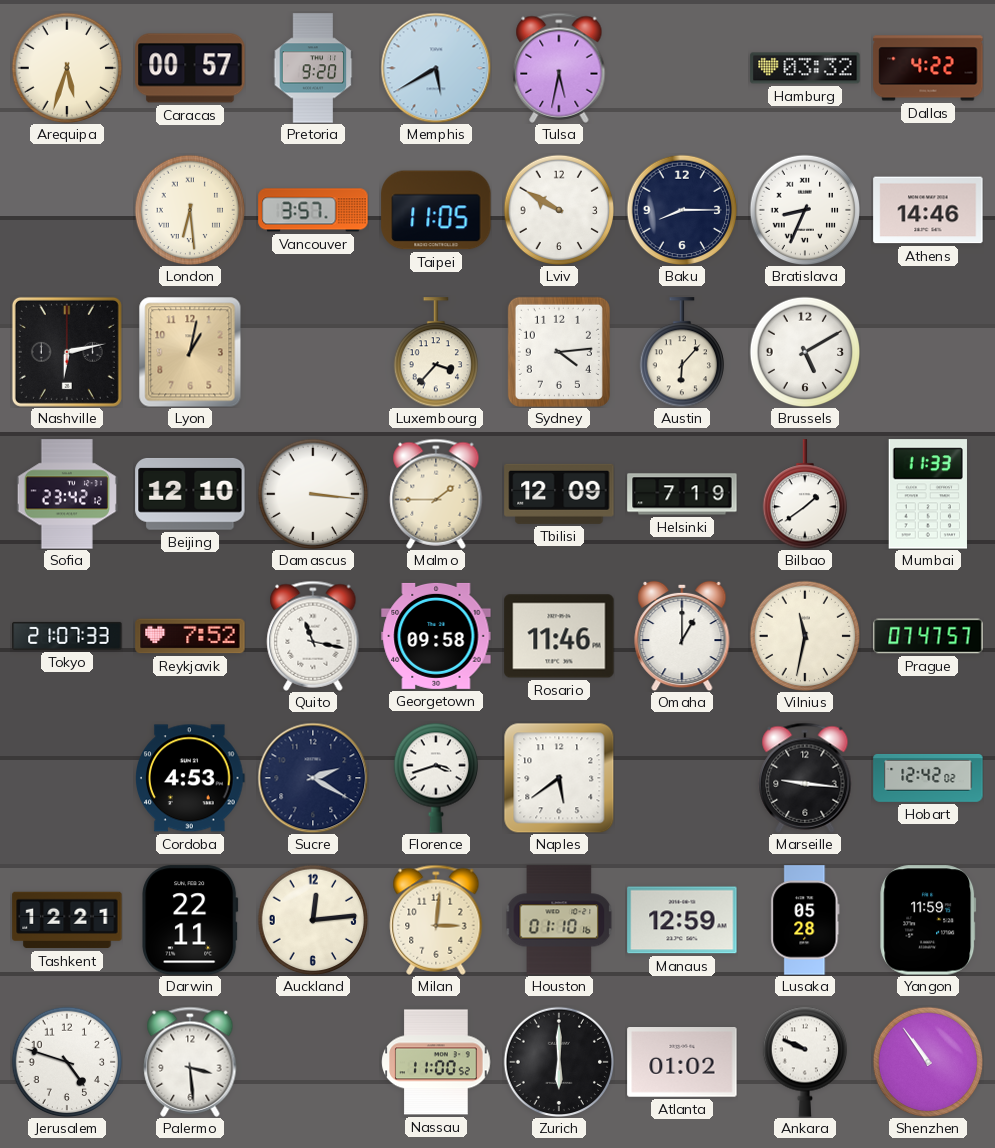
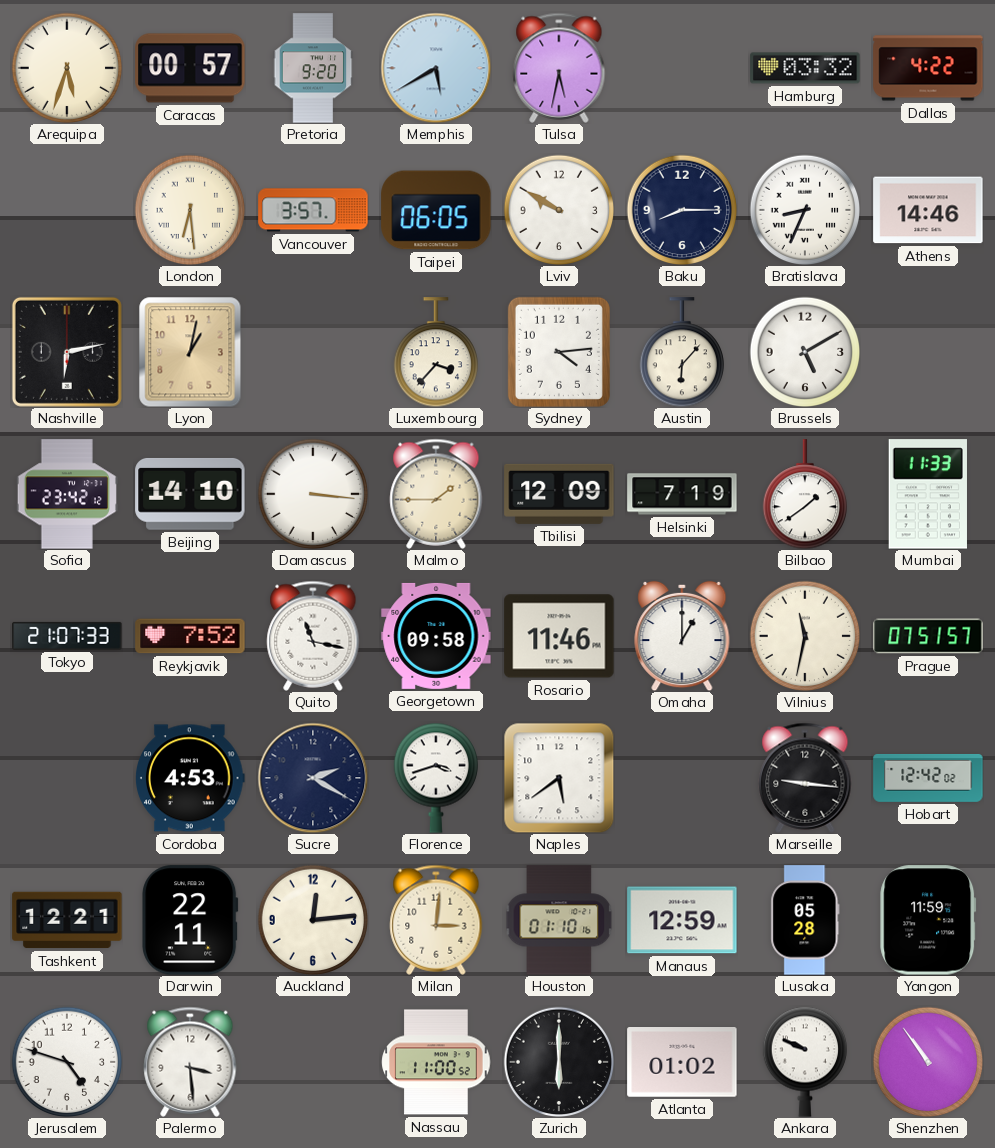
Taipei: 11:05 -> 06:05
Beijing: 12:10 -> 14:10
Prague: 07:47 -> 07:51
